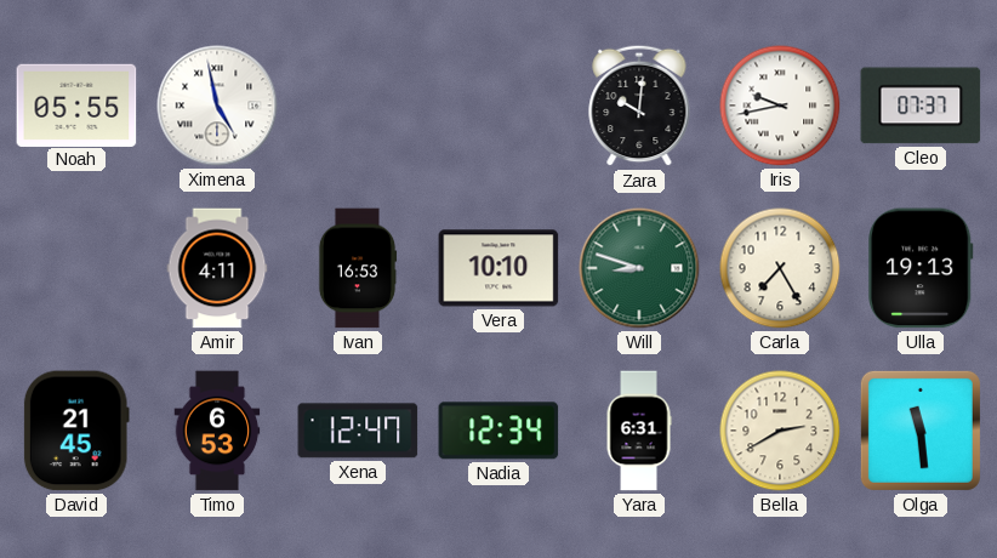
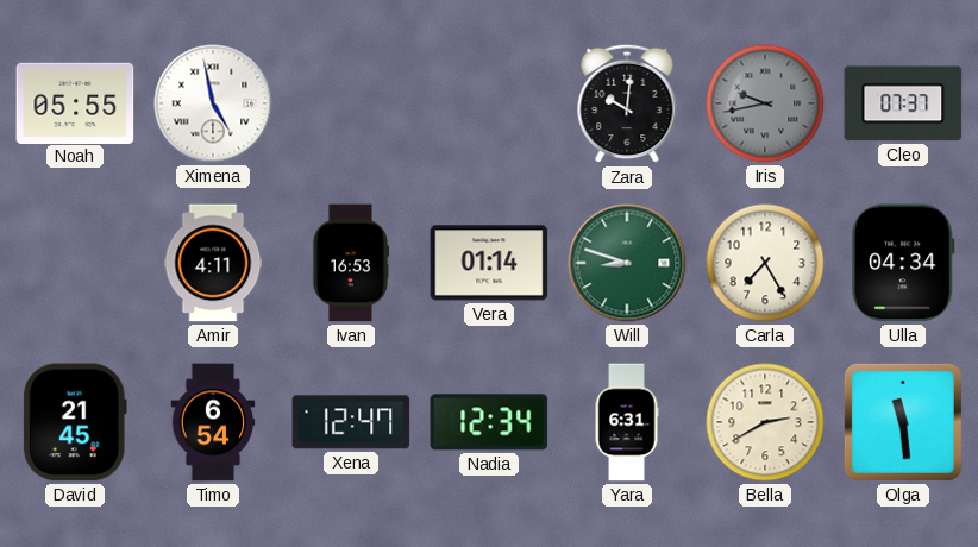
Iris dial: white -> grey
Vera: 10:10 -> 01:14
Ulla: 19:13 -> 04:34
Timo: 6:53 -> 6:54
